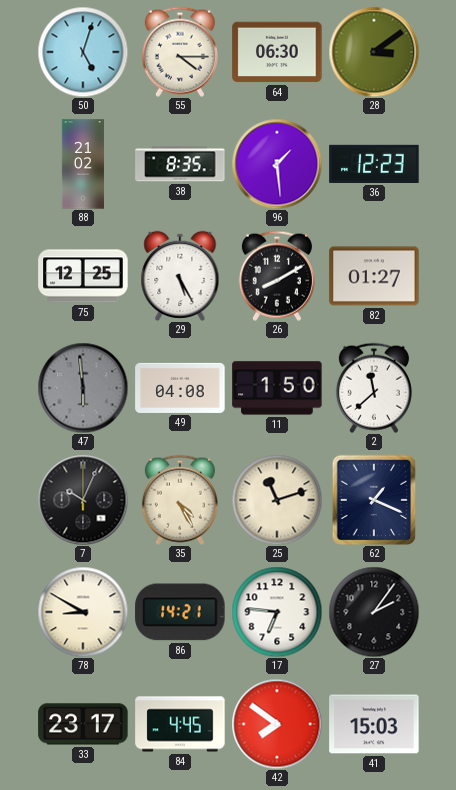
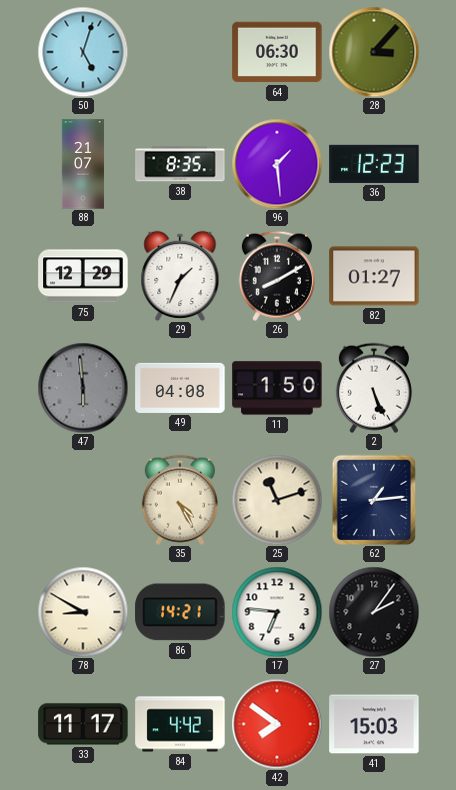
55: 4:15 -> none
28: 3:09 -> 3:07
88: 21:02 -> 21:07
75: 12:25 -> 12:29
29: 5:25 -> 1:34
2: 11:38 -> 5:26
7: 10:04 -> none
62: 1:19 -> 1:14
33: 23:17 -> 11:17
84: 4:45 -> 4:42
